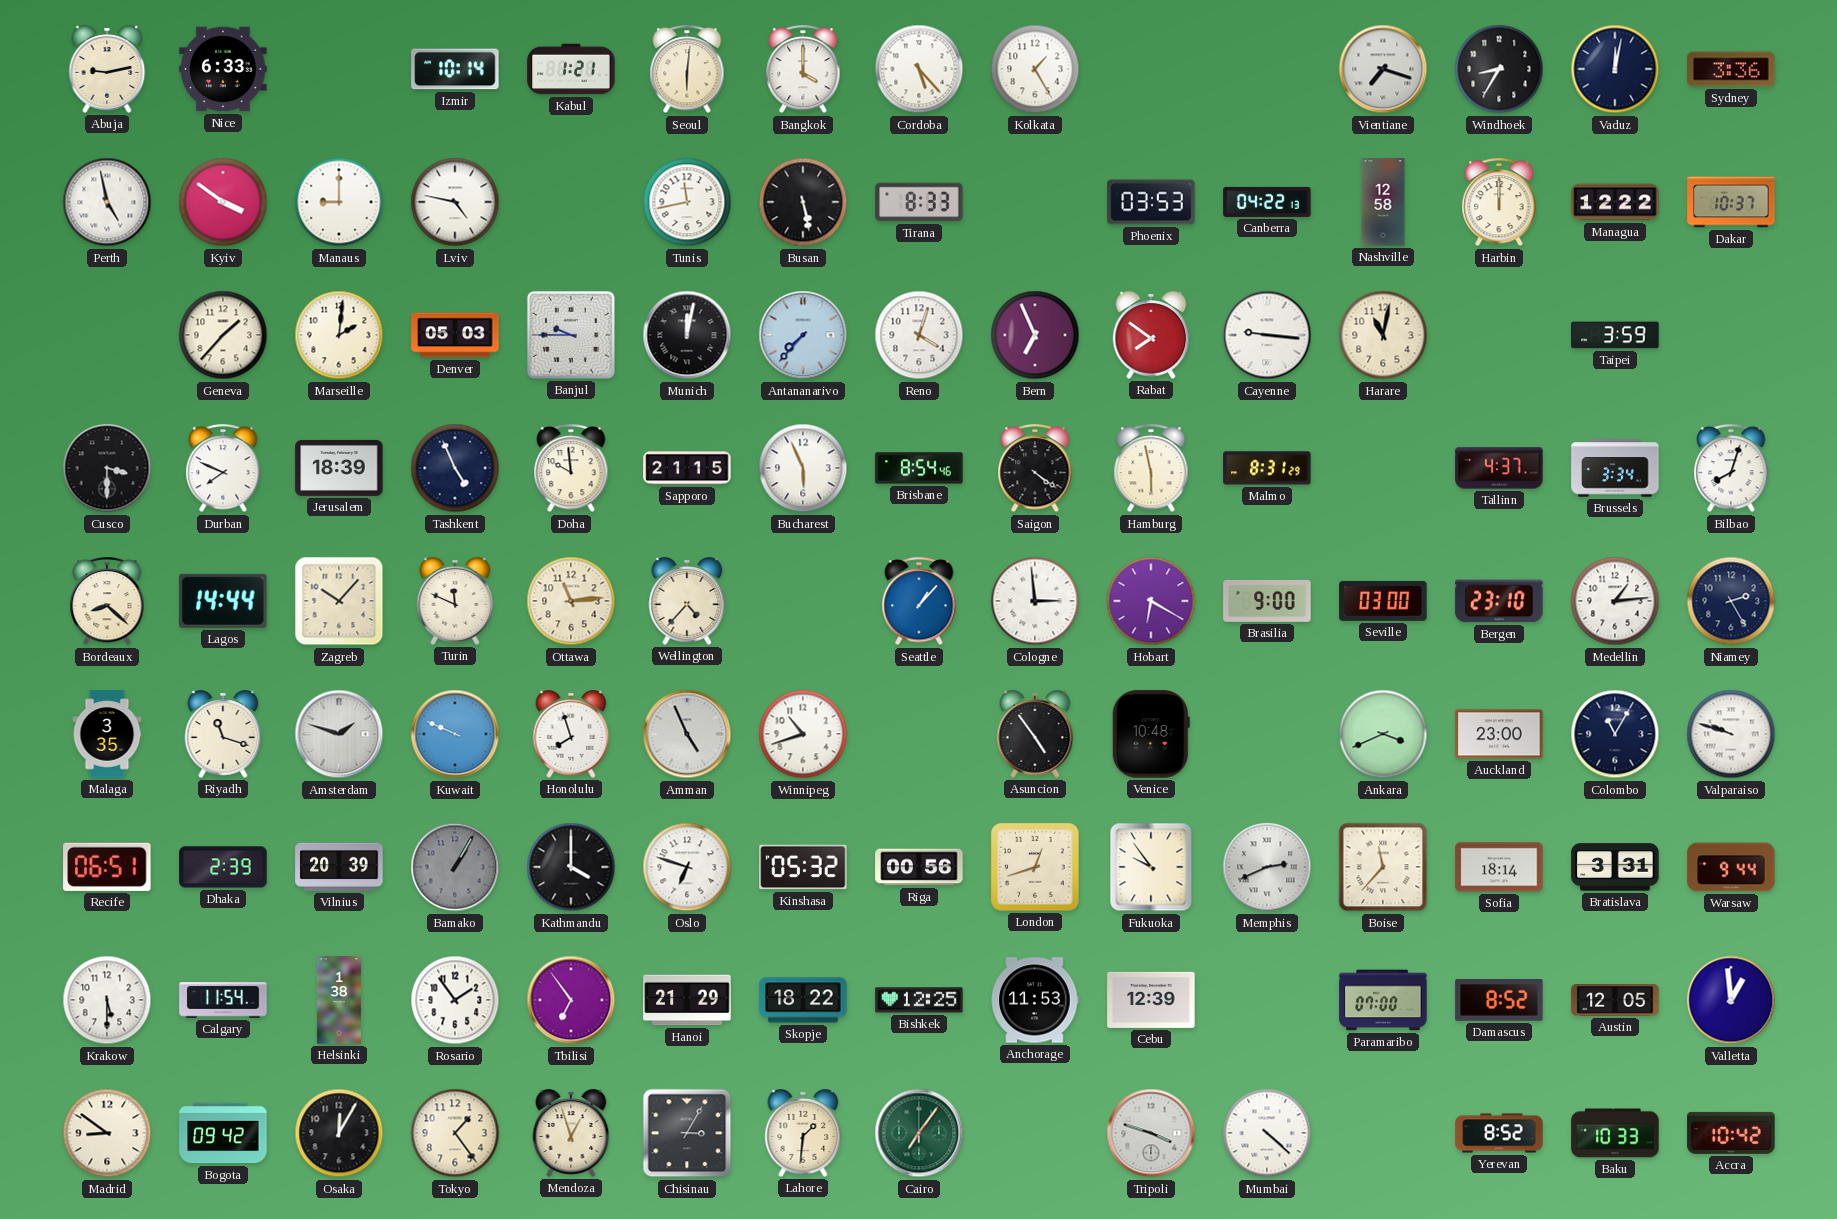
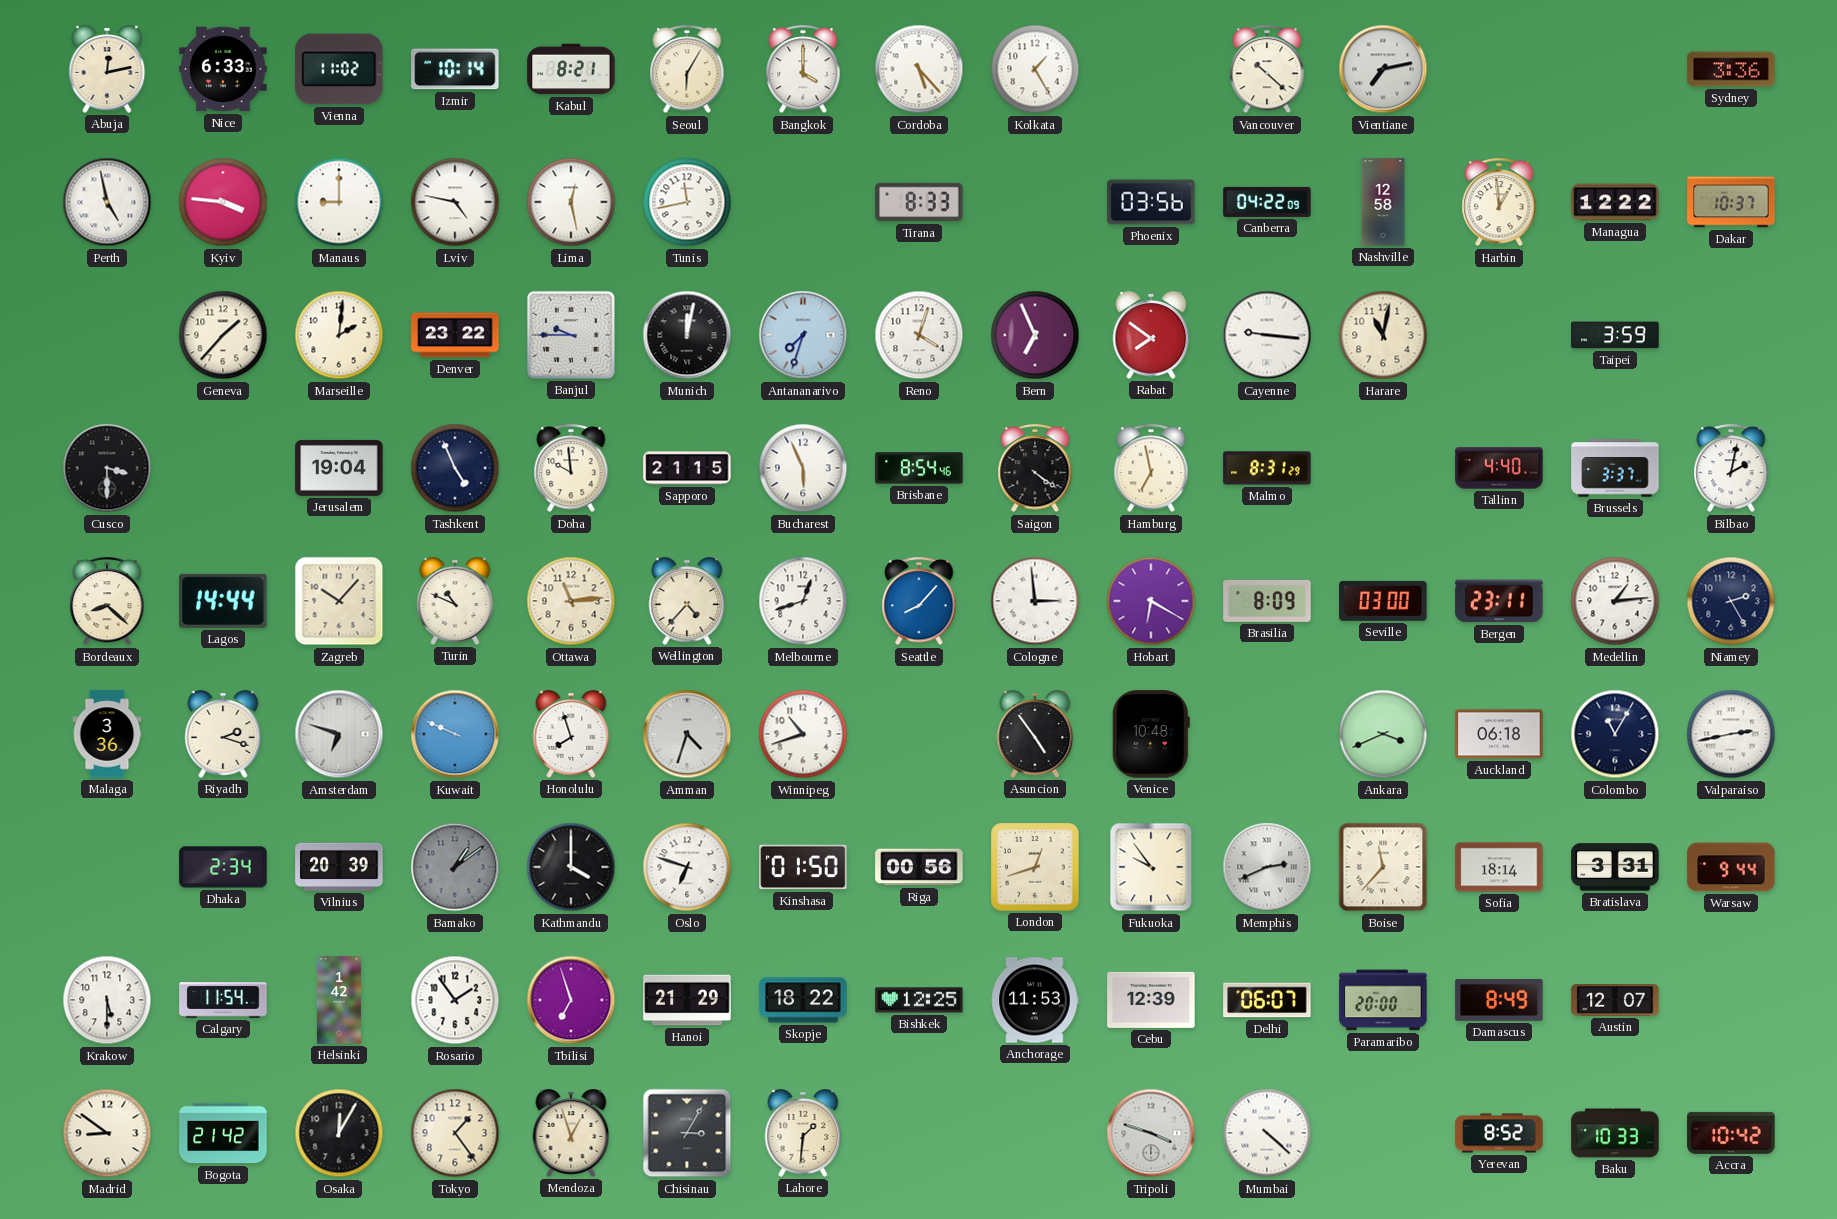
Abuja: 9:13 -> 12:13
Vienna: none -> 11:02
Kabul: 1:21 -> 8:21
Seoul: 6:01 -> 6:05
Vancouver: none -> 10:22
Vientiane: 7:18 -> 7:13
Windhoek: 8:35 -> none
Vaduz: 12:02 -> none
Kyiv: 3:51 -> 3:46
Lima: none -> 12:28
Busan: 5:28 -> none
Phoenix: 03:53 -> 03:56
Canberra: 04:22:13 -> 04:22:09
Harbin: 12:00 -> 12:59
Denver: 05:03 -> 23:22
Antananarivo: 7:37 -> 7:33
Durban: 7:49 -> none
Jerusalem: 18:39 -> 19:04
Hamburg: 5:58 -> 6:58
Tallinn: 4:37 -> 4:40
Brussels: 3:34 -> 3:37
Bilbao: 8:03 -> 2:02
Turin: 11:49 -> 10:49
Melbourne: none -> 12:42
Seattle: 1:07 -> 8:07
Brasilia: 9:00 -> 8:09
Bergen: 23:10 -> 23:11
Malaga: 3:35 -> 3:36
Riyadh: 11:18 -> 2:18
Amsterdam: 1:48 -> 6:48
Amman: 4:56 -> 4:33
Auckland: 23:00 -> 06:18
Valparaiso: 9:48 -> 2:43
Recife: 06:51 -> none
Dhaka: 2:39 -> 2:34
Bamako: 1:05 -> 1:09
Kinshasa: 05:32 -> 01:50
Helsinki: 1:38 -> 1:42
Tbilisi: 6:54 -> 6:57
Delhi: none -> 06:07
Paramaribo: 07:00 -> 20:00
Damascus: 8:52 -> 8:49
Austin: 12:05 -> 12:07
Valletta: 12:59 -> none
Bogota: 09:42 -> 21:42
Cairo: 7:06 -> none
